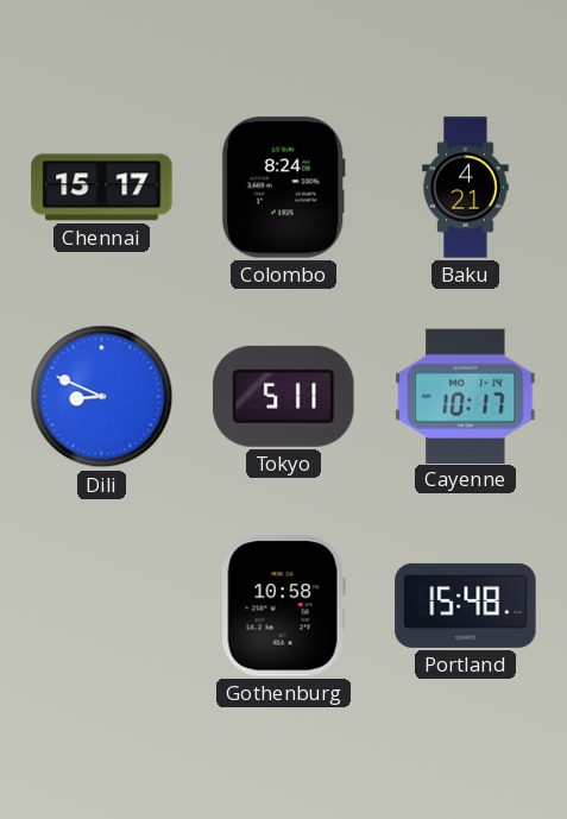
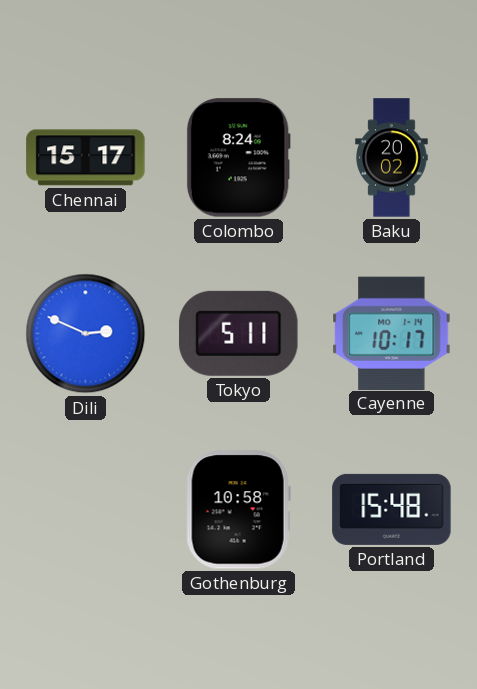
Baku: 4:21 -> 20:02
Dili: 8:49 -> 2:49
